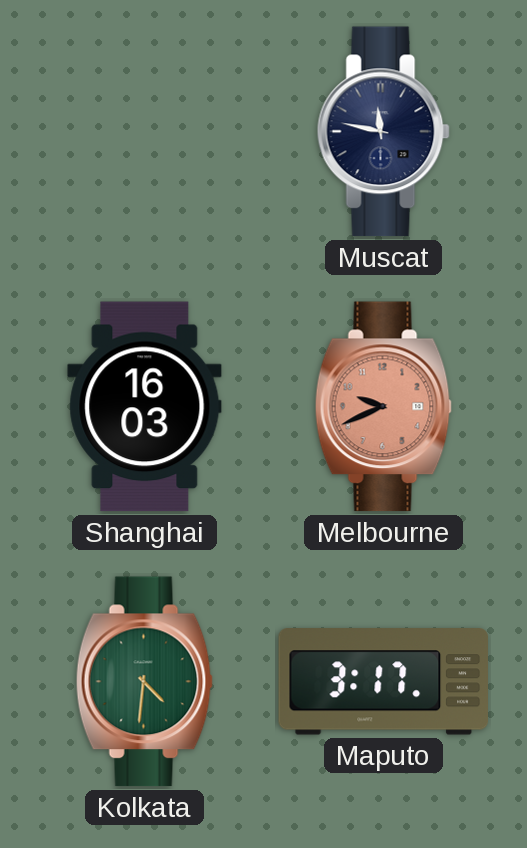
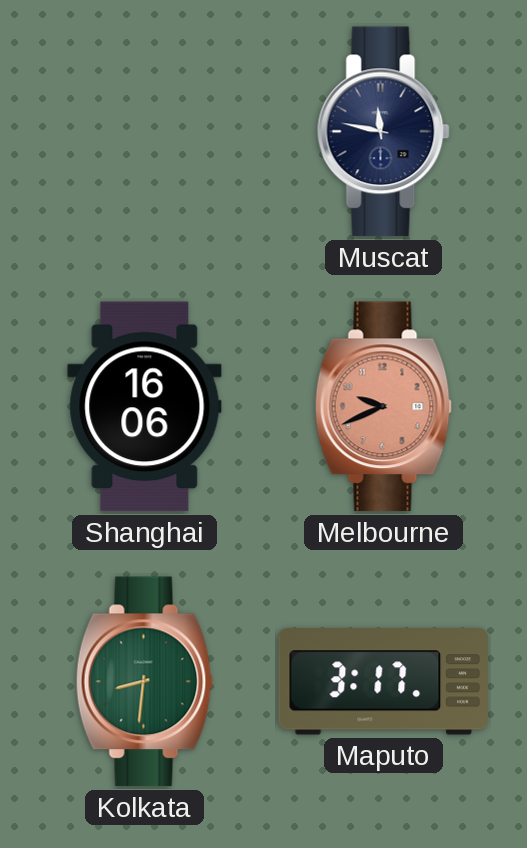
Shanghai: 16:03 -> 16:06
Kolkata: 4:31 -> 8:31
